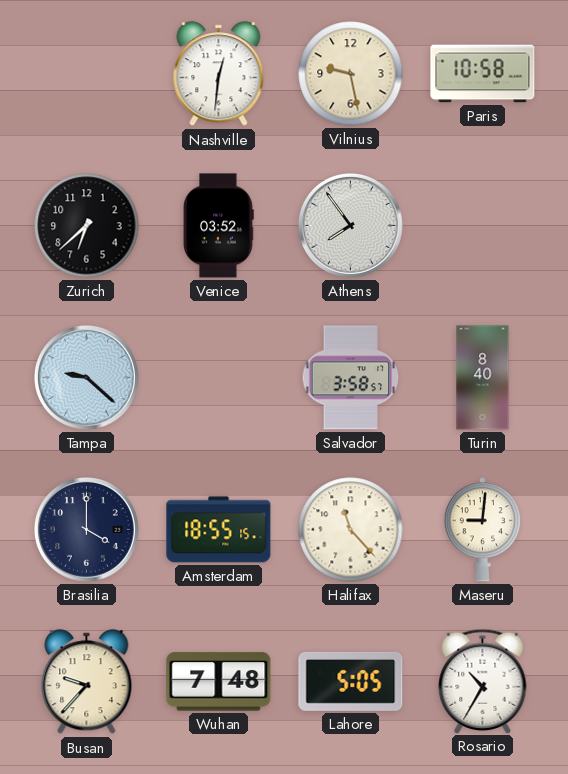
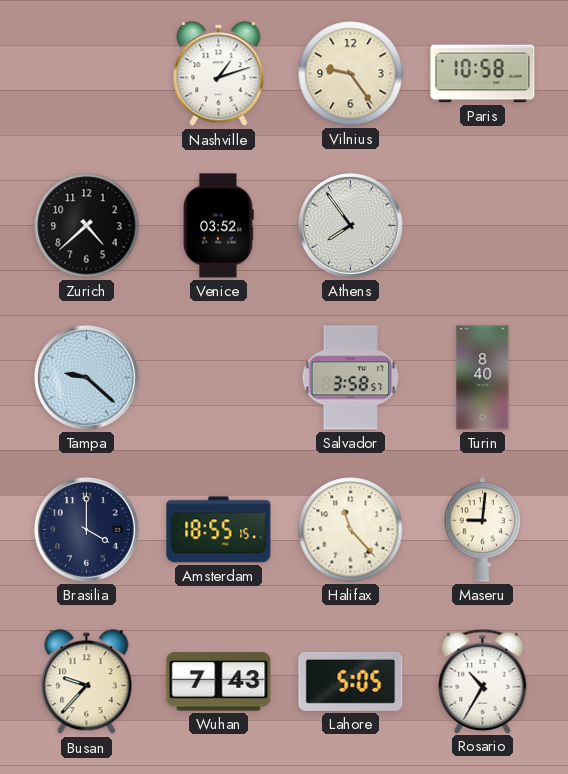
Nashville: 12:31 -> 1:12
Vilnius: 9:28 -> 9:24
Zurich: 6:38 -> 4:38
Wuhan: 7:48 -> 7:43
